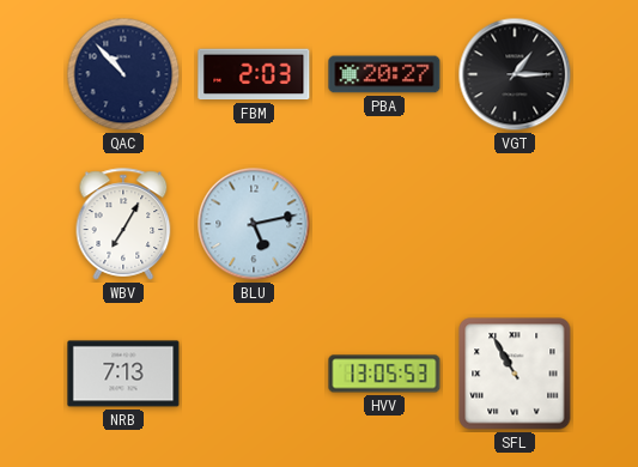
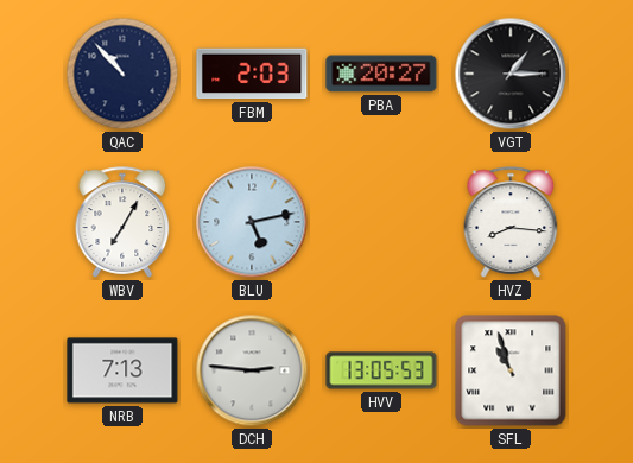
HVZ: none -> 8:16
DCH: none -> 2:46
SFL: 10:55 -> 10:57
